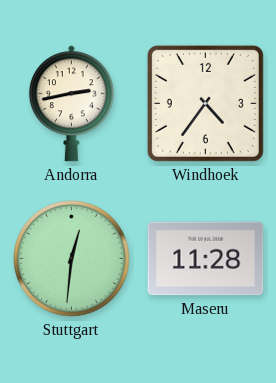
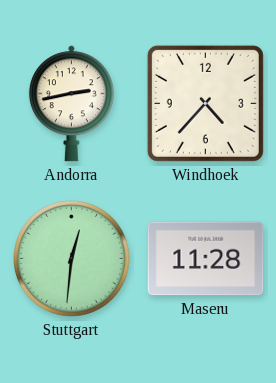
Windhoek: 4:36 -> 4:37
